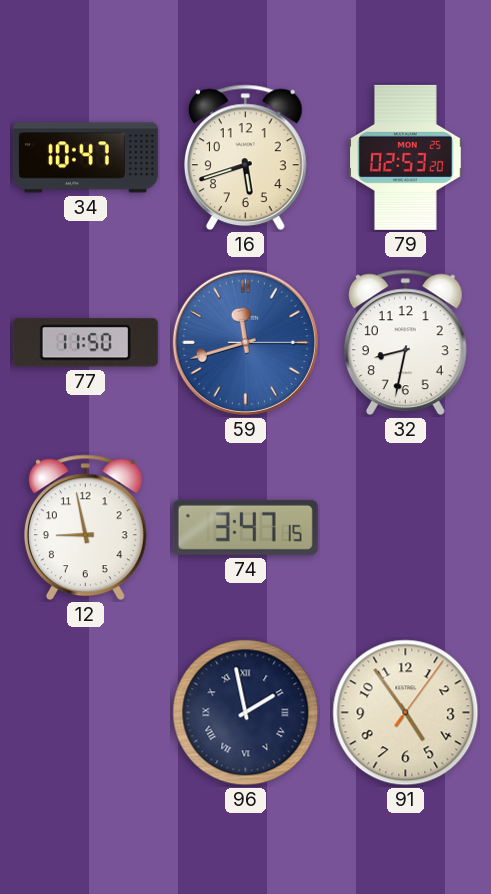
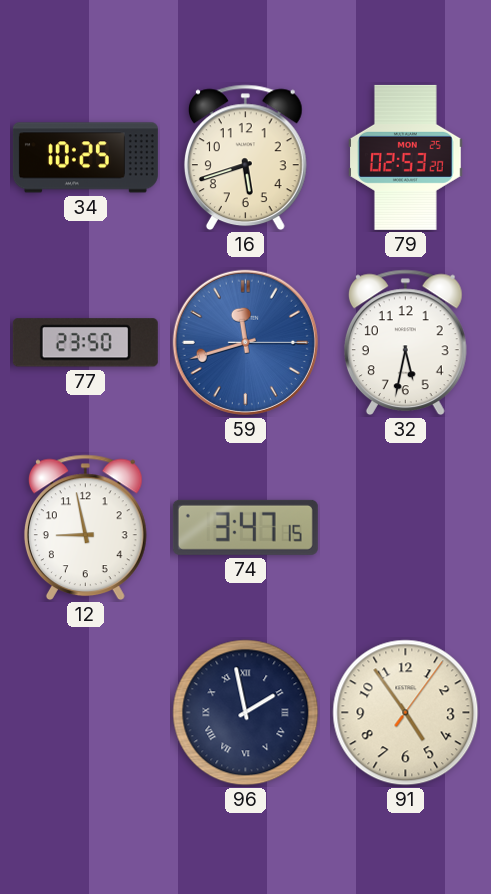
34: 10:47 -> 10:25
77: 11:50 -> 23:50
32: 8:32 -> 5:32
